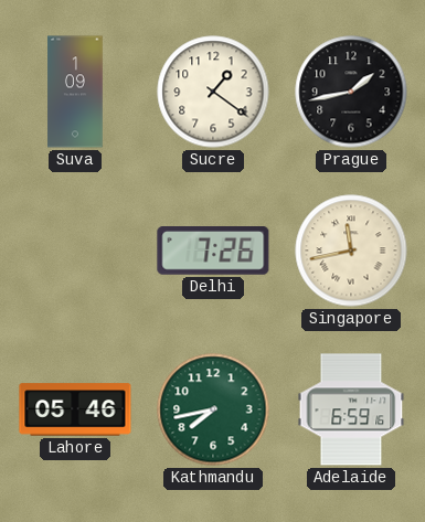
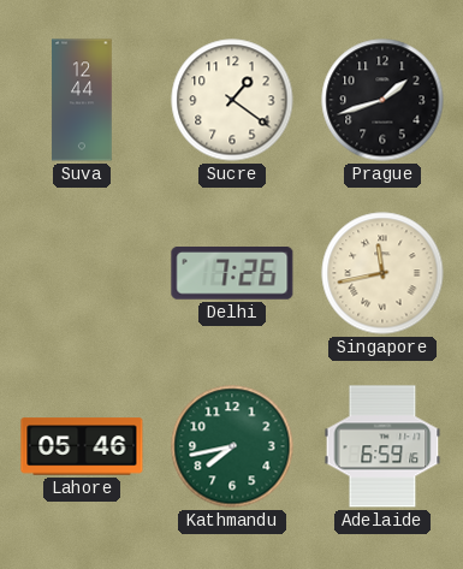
Suva: 1:09 -> 12:44
Prague: 1:43 -> 1:42
